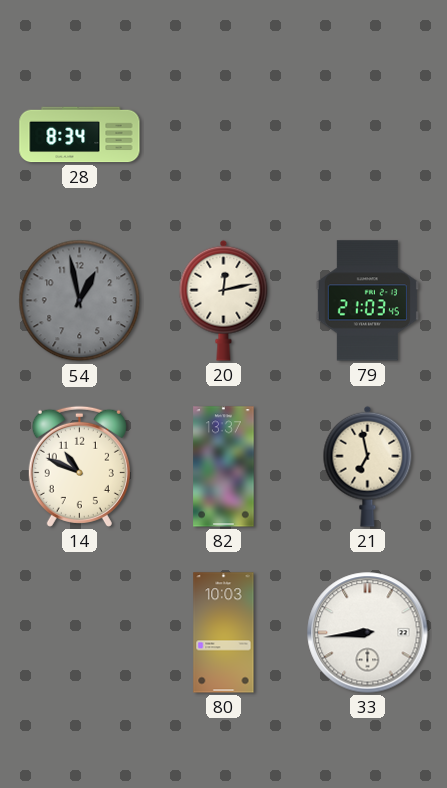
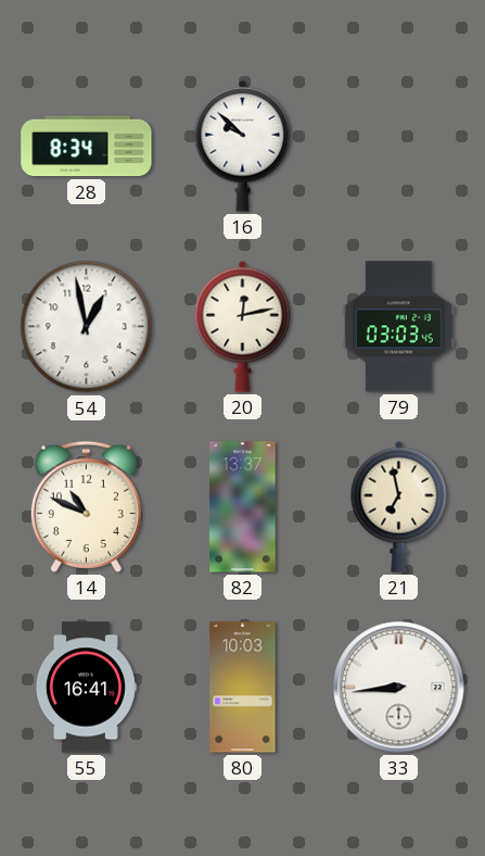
16: none -> 9:52
54 dial: grey -> white
79: 21:03 -> 03:03
55: none -> 16:41
